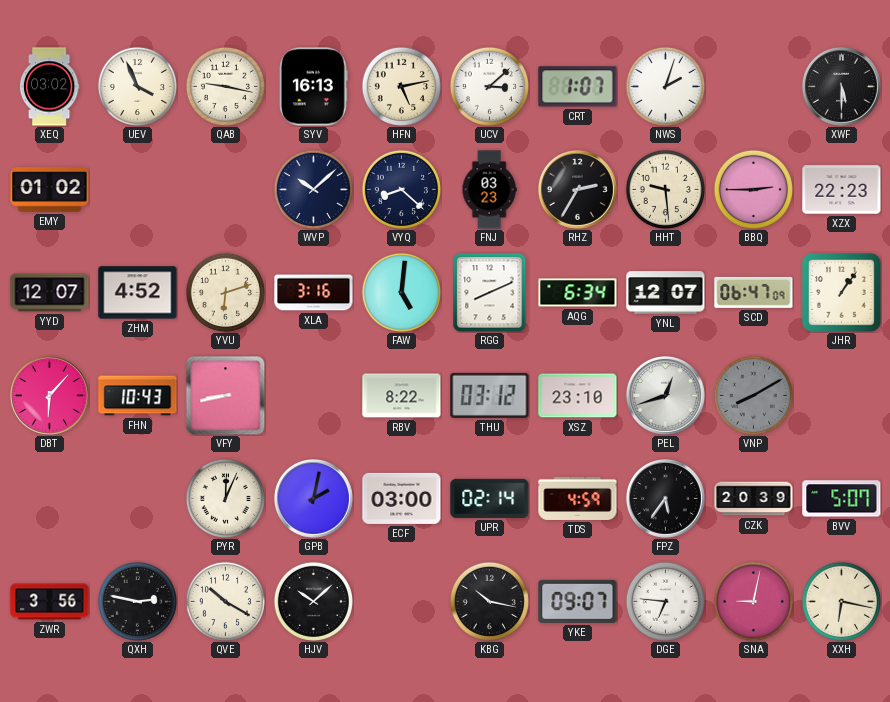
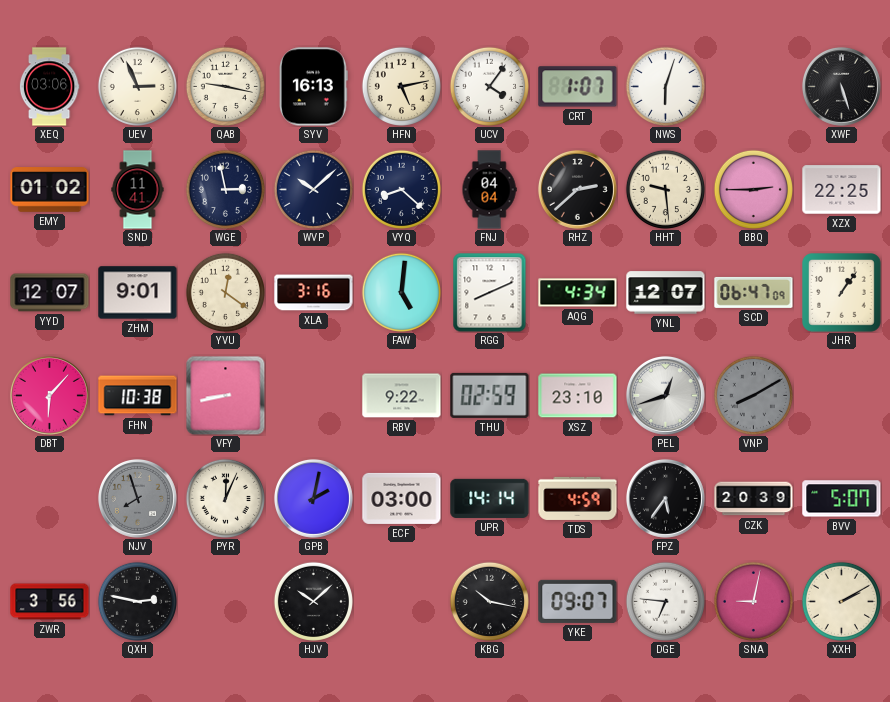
XEQ: 03:02 -> 03:06
UEV: 3:56 -> 2:56
UCV: 3:08 -> 4:06
NWS: 2:03 -> 6:03
XWF: 5:30 -> 5:27
SND: none -> 11:41
WGE: none -> 2:58
FNJ: 03:23 -> 04:04
RHZ: 2:35 -> 2:38
XZX: 22:23 -> 22:25
ZHM: 4:52 -> 9:01
YVU: 6:12 -> 12:21
AQG: 6:34 -> 4:34
FHN: 10:43 -> 10:38
RBV: 8:22 -> 9:22
THU: 03:12 -> 02:59
NJV: none -> 7:57
UPR: 02:14 -> 14:14
QVE: 10:20 -> none
XXH: 6:17 -> 2:10
